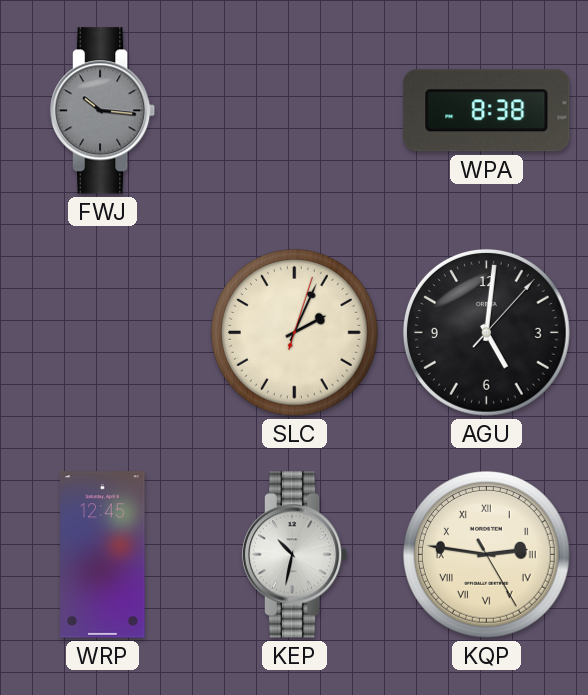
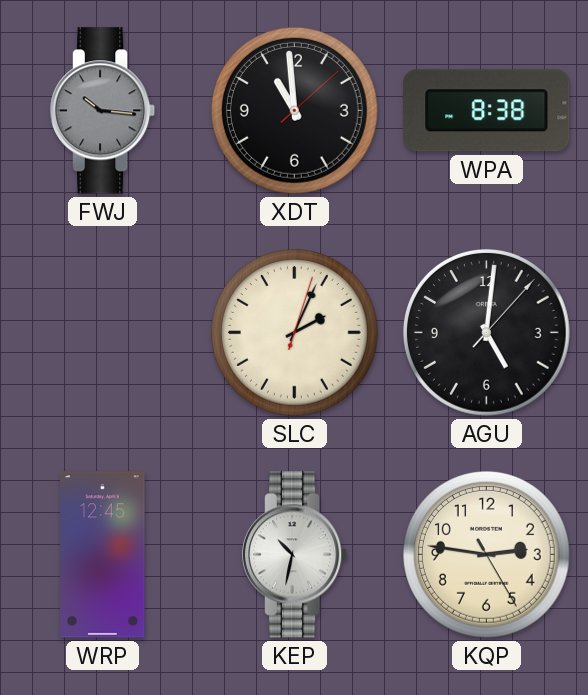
XDT: none -> 10:59
KQP numerals: Roman -> Arabic
